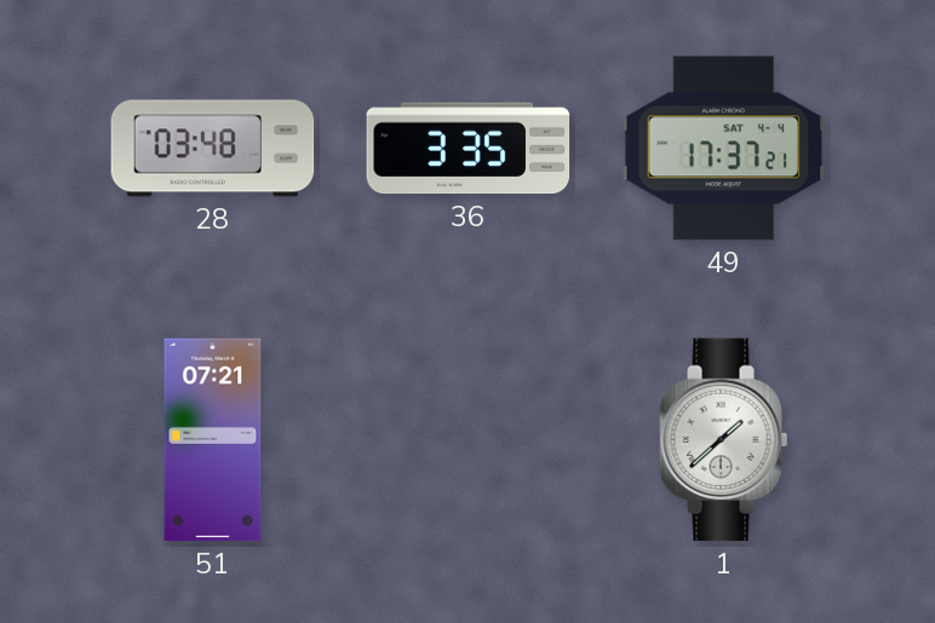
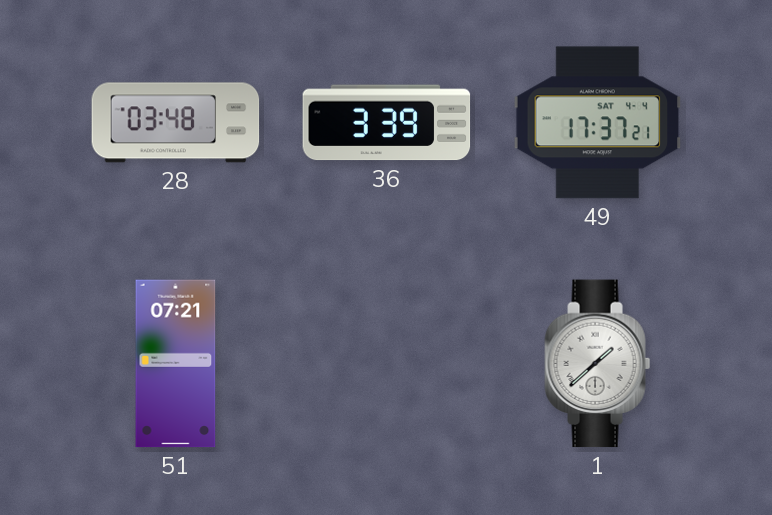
36: 3:35 -> 3:39
